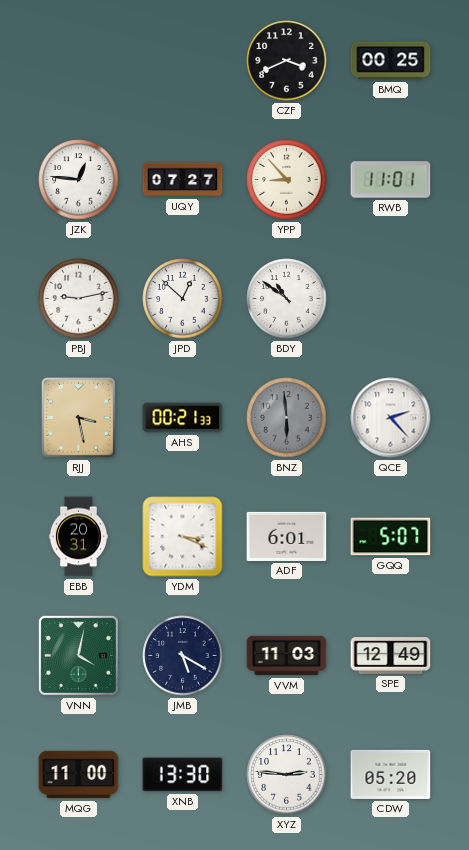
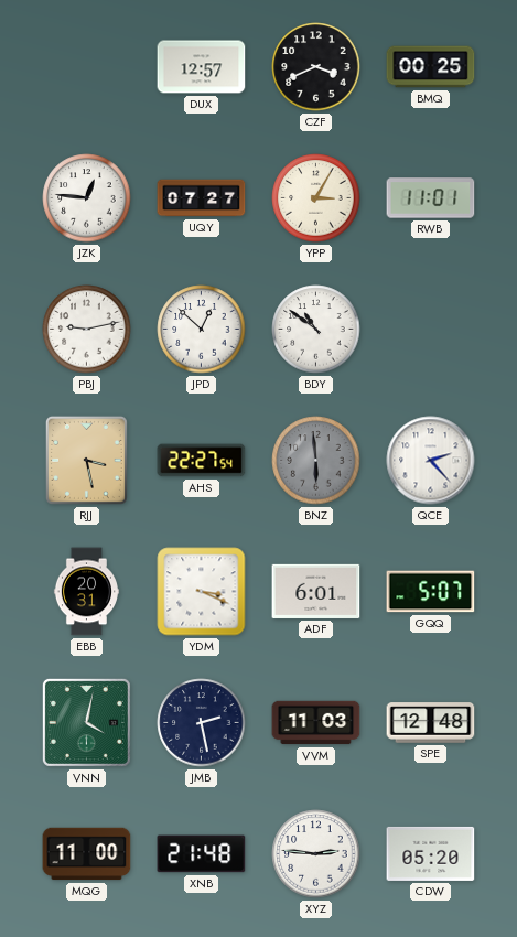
DUX: none -> 12:57
YPP: 8:53 -> 3:05
AHS: 00:21 -> 22:27
JMB: 5:20 -> 2:28
SPE: 12:49 -> 12:48
XNB: 13:30 -> 21:48
